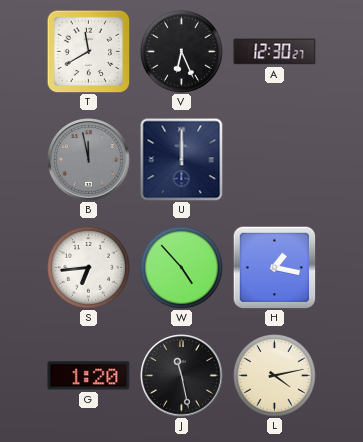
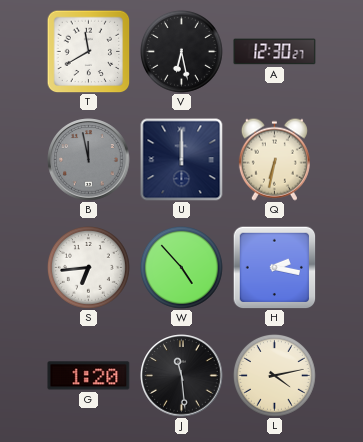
V: 6:26 -> 6:28
Q: none -> 6:32
H: 1:17 -> 2:17
J: 11:28 -> 11:29
